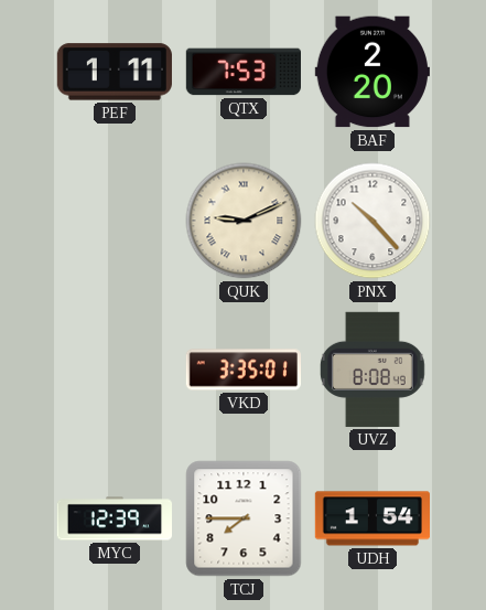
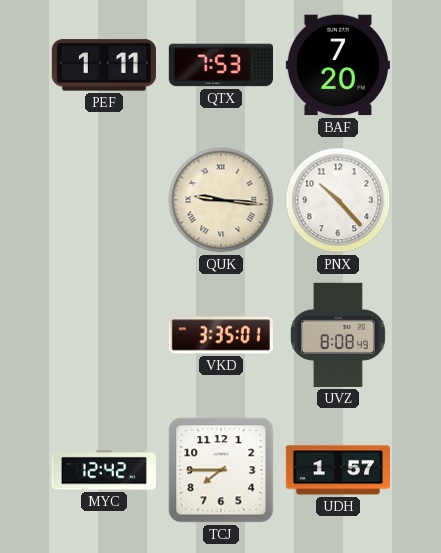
BAF: 2:20 -> 7:20
QUK: 9:11 -> 9:16
MYC: 12:39 -> 12:42
UDH: 1:54 -> 1:57
